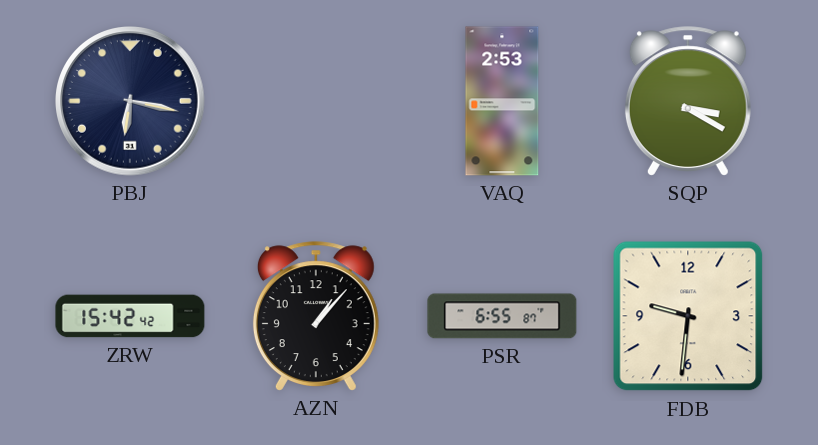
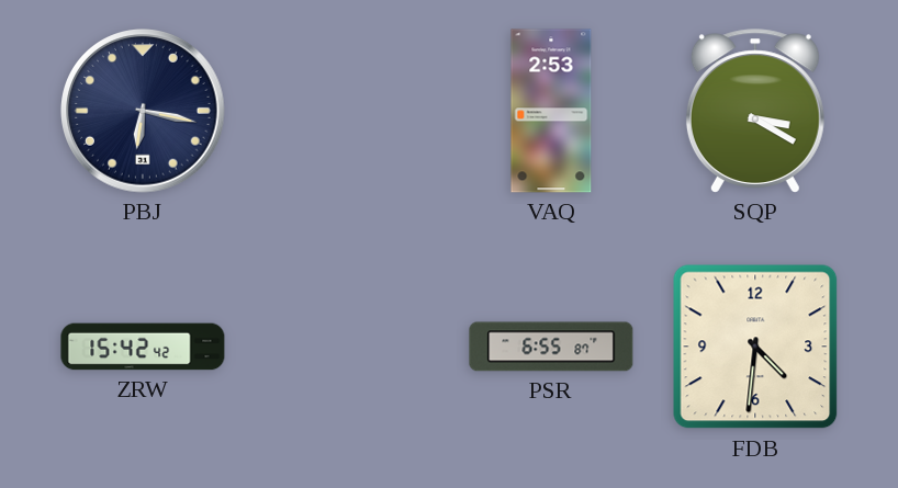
AZN: 1:07 -> none
FDB: 9:31 -> 4:31
